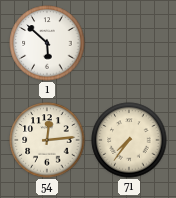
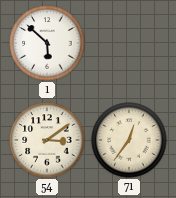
54: 12:14 -> 3:09
71: 7:36 -> 12:36
